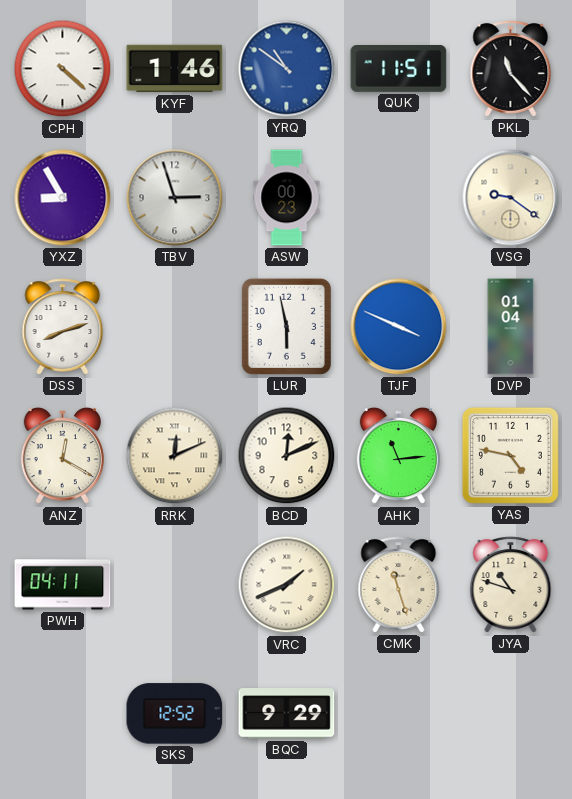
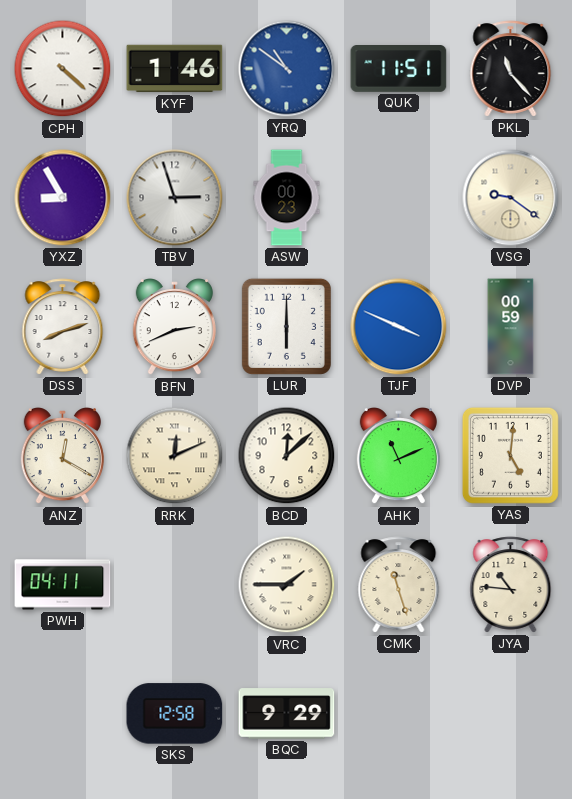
BFN: none -> 2:41
LUR: 5:58 -> 6:00
DVP: 01:04 -> 00:59
BCD: 12:11 -> 12:08
AHK: 11:14 -> 11:11
YAS: 4:47 -> 5:01
VRC: 1:41 -> 1:45
JYA: 10:48 -> 10:46
SKS: 12:52 -> 12:58
